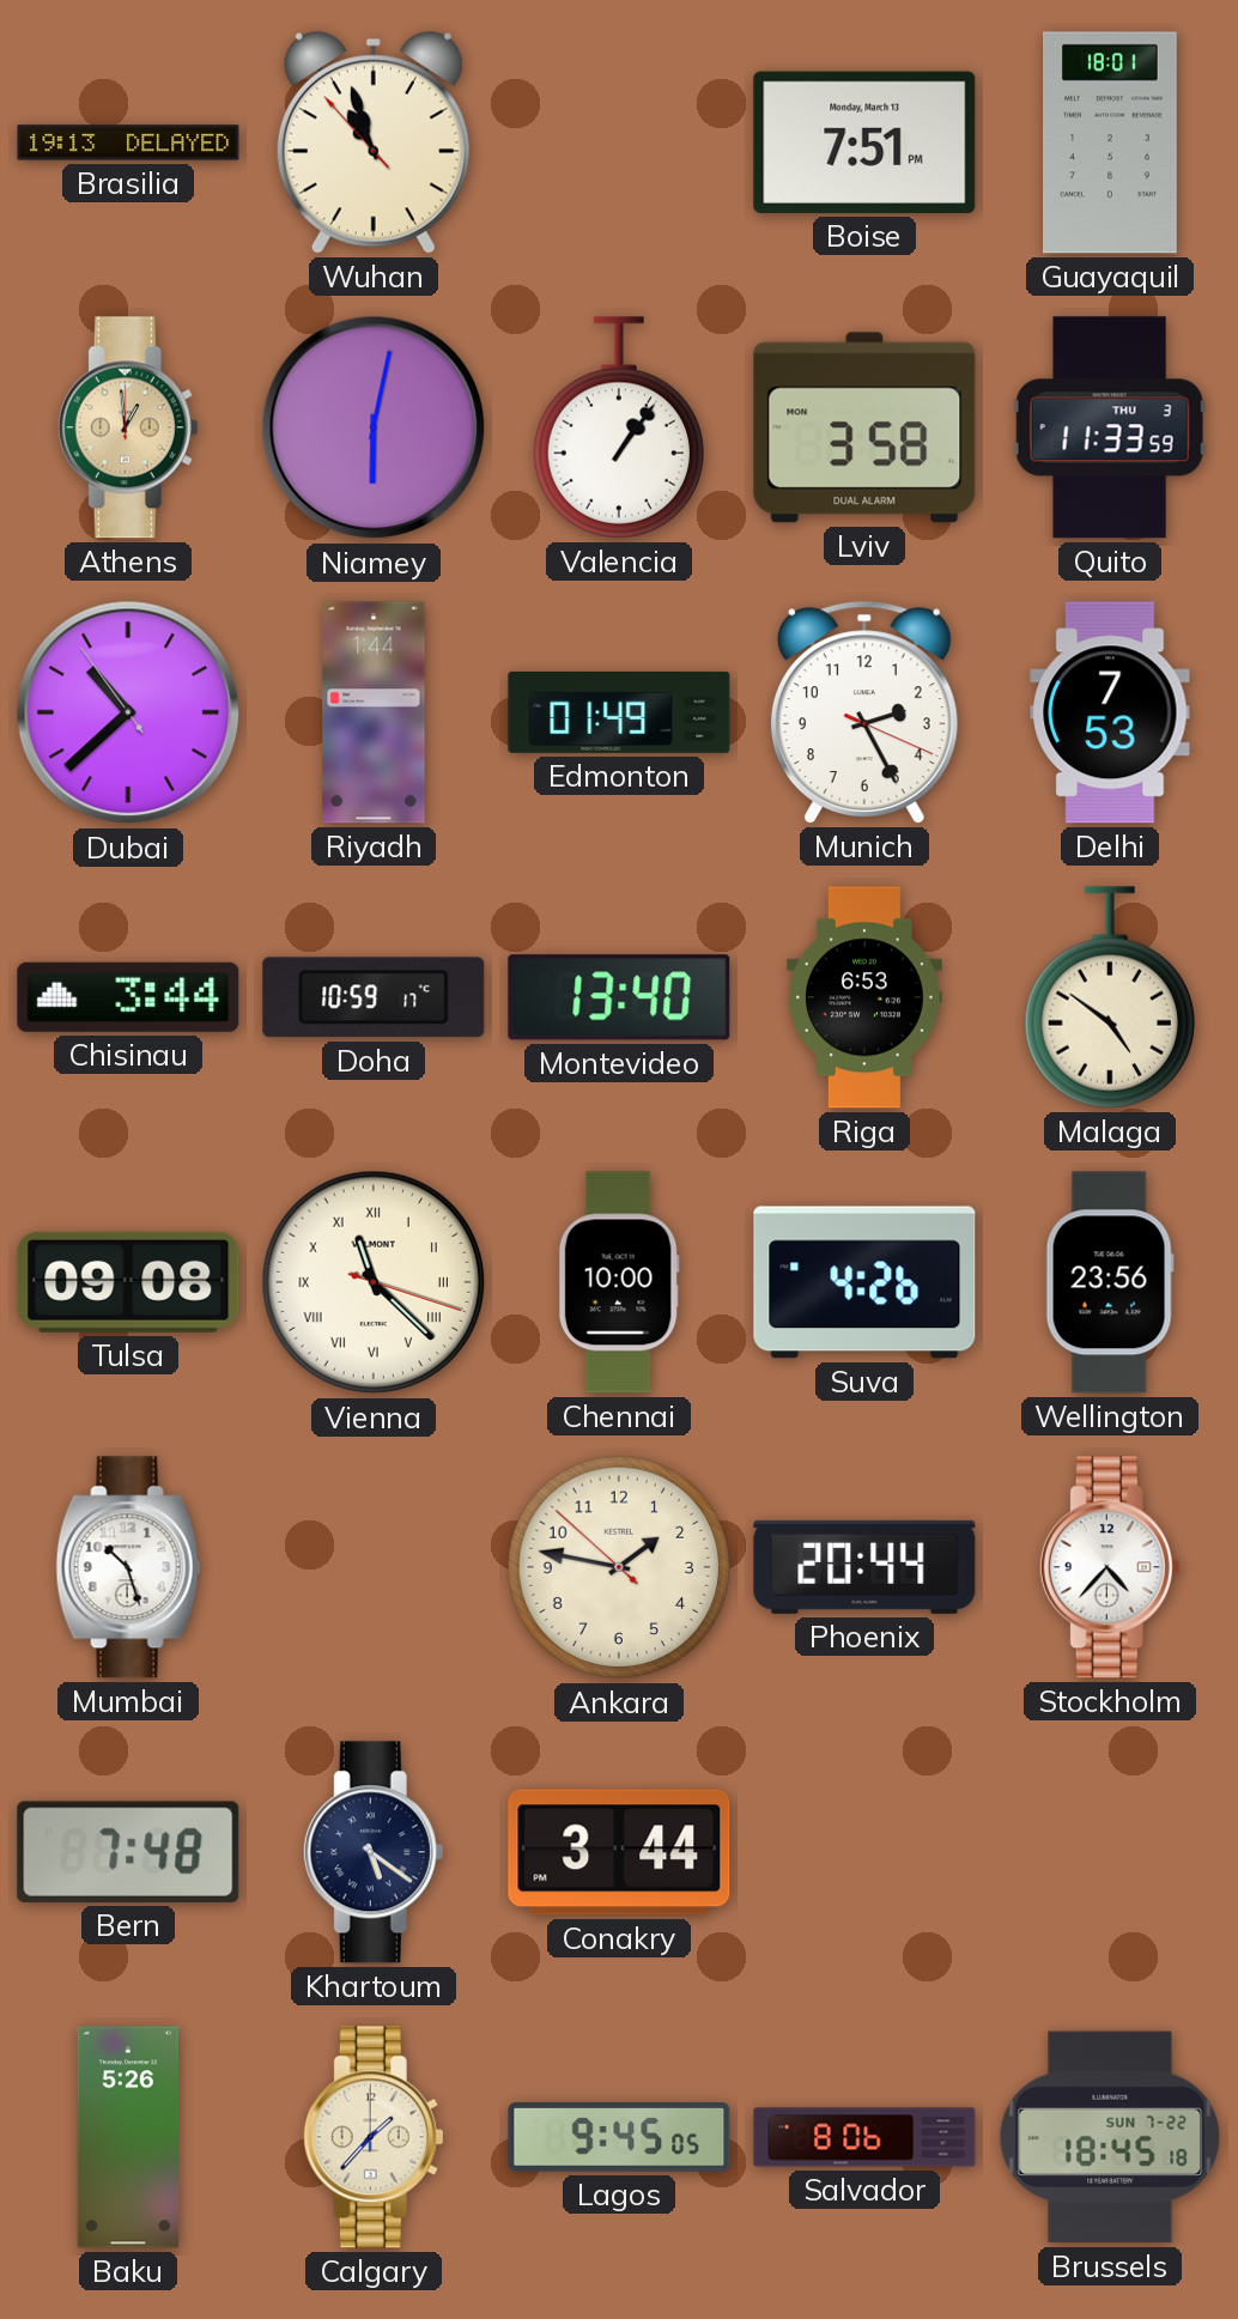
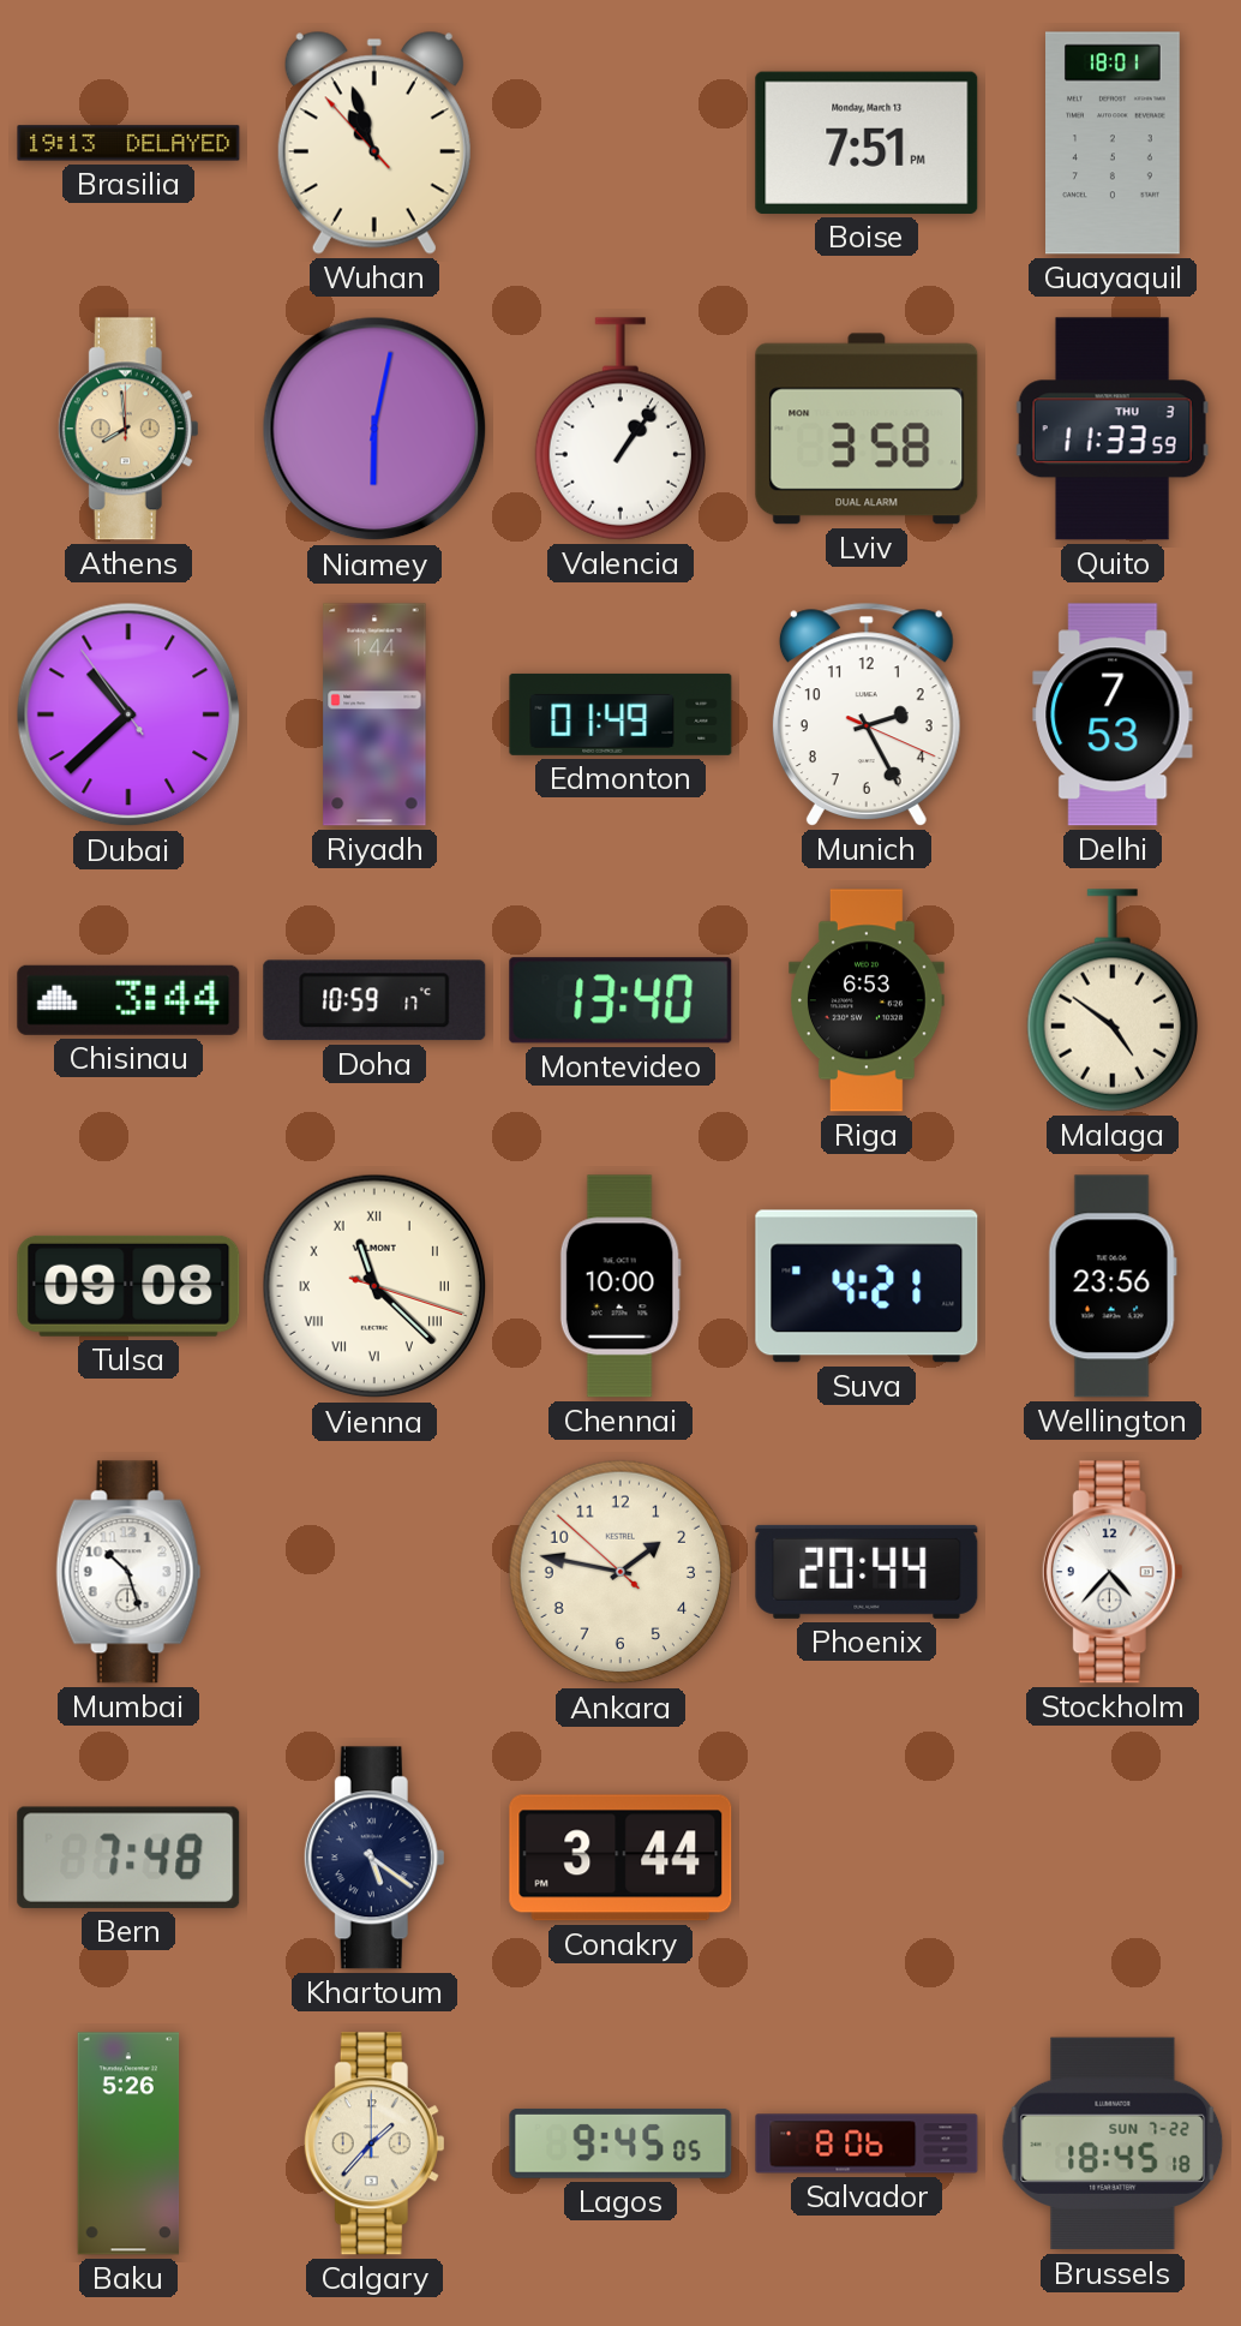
Athens: 12:59 -> 7:59
Suva: 4:26 -> 4:21
